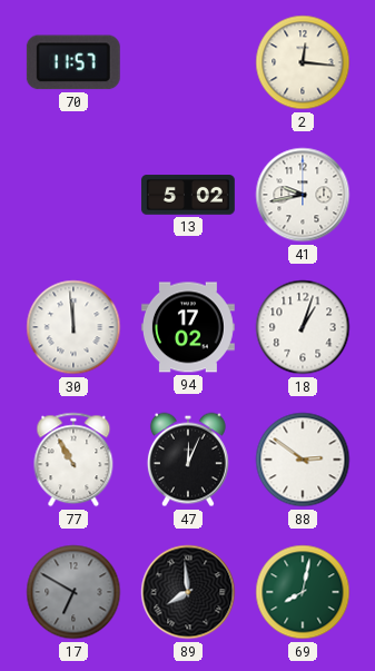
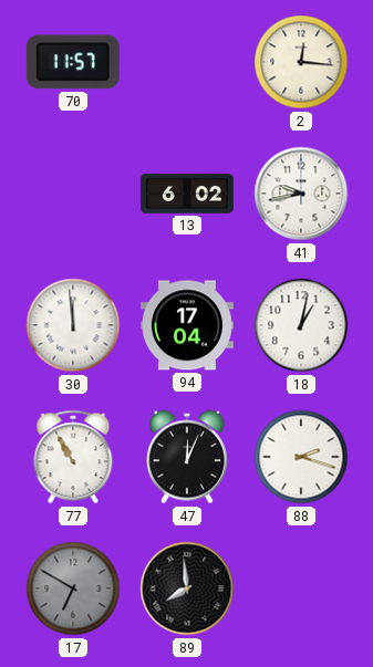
13: 5:02 -> 6:02
94: 17:02 -> 17:04
18: 1:03 -> 1:02
88: 2:51 -> 2:18
69: 8:02 -> none
